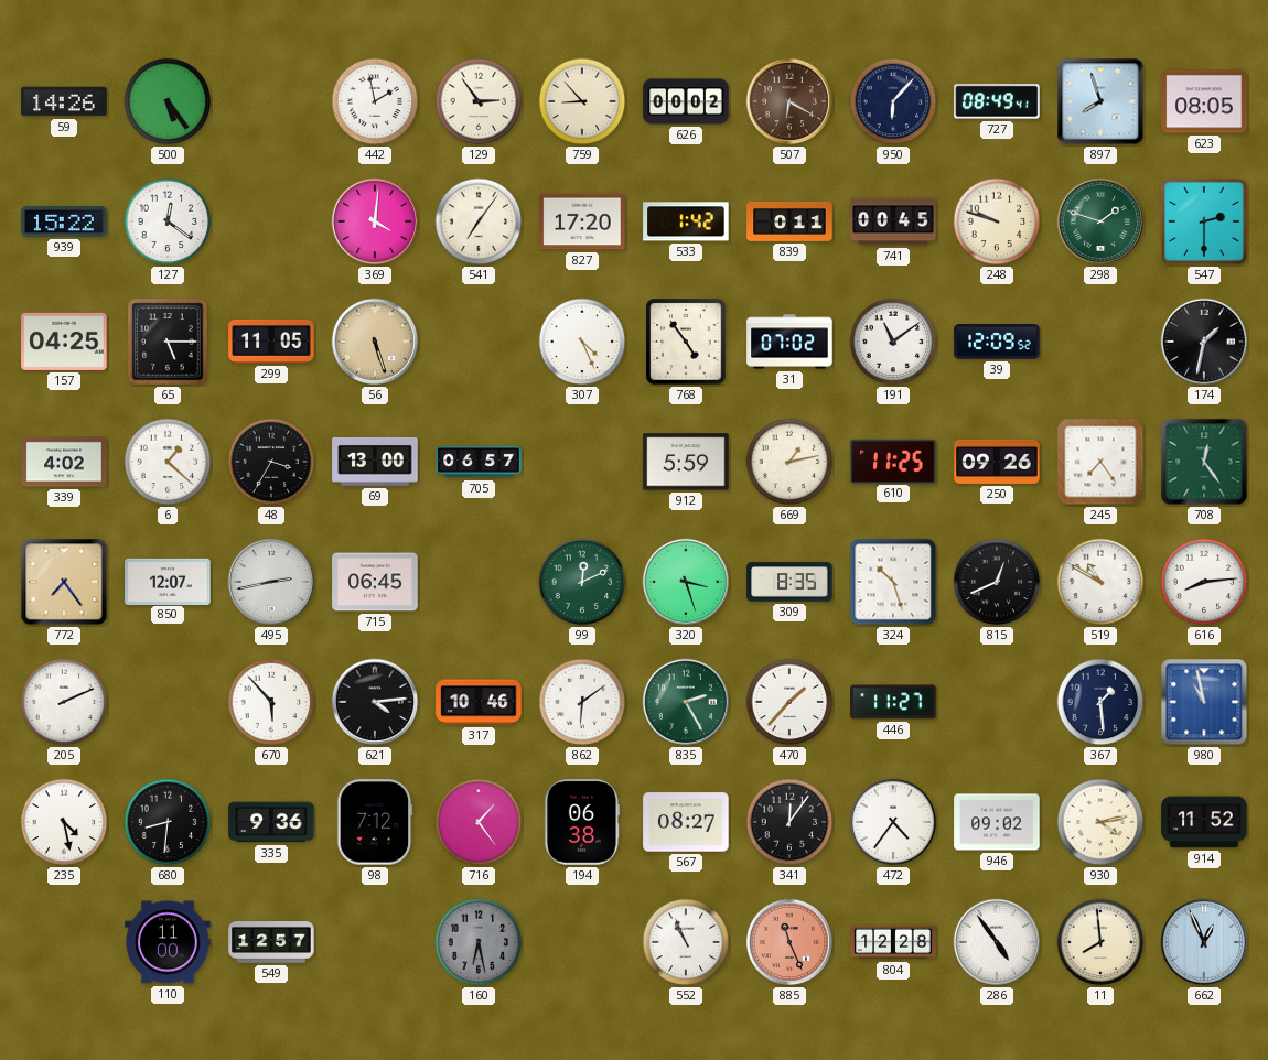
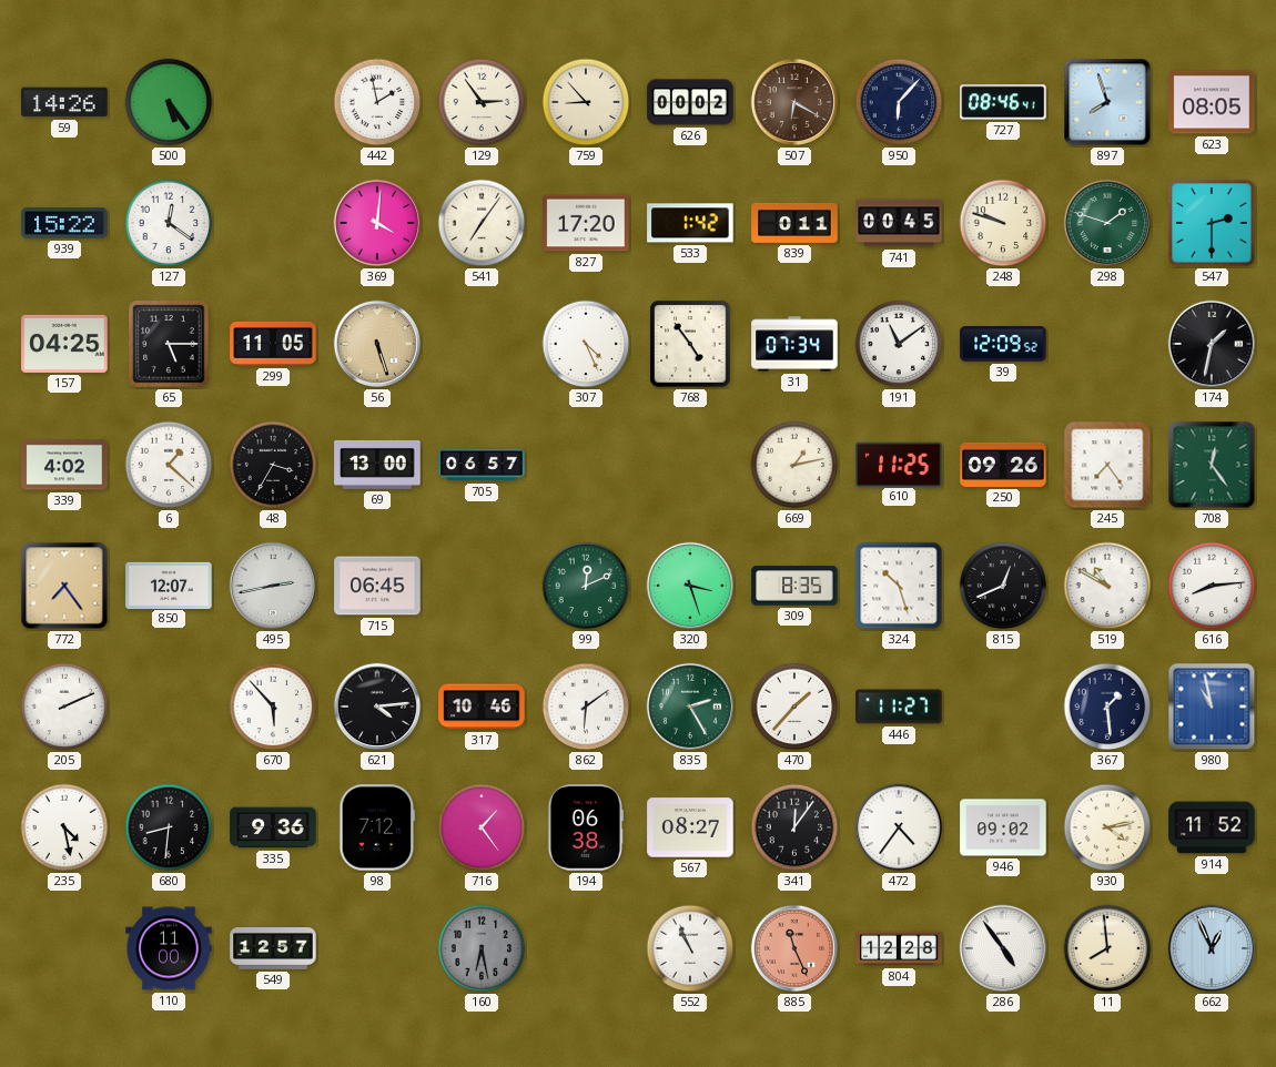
727: 08:49 -> 08:46
31: 07:02 -> 07:34
912: 5:59 -> none
